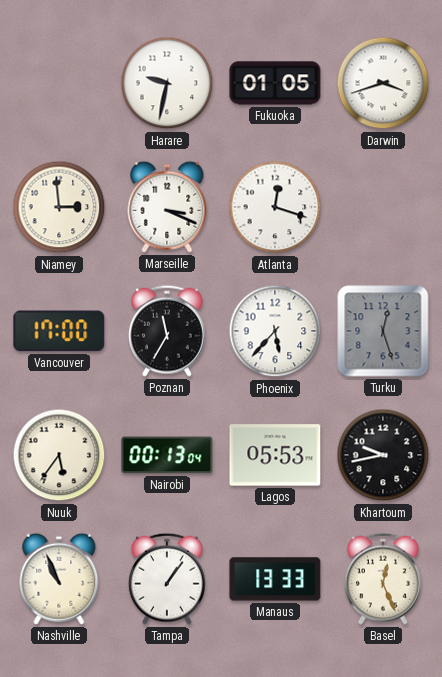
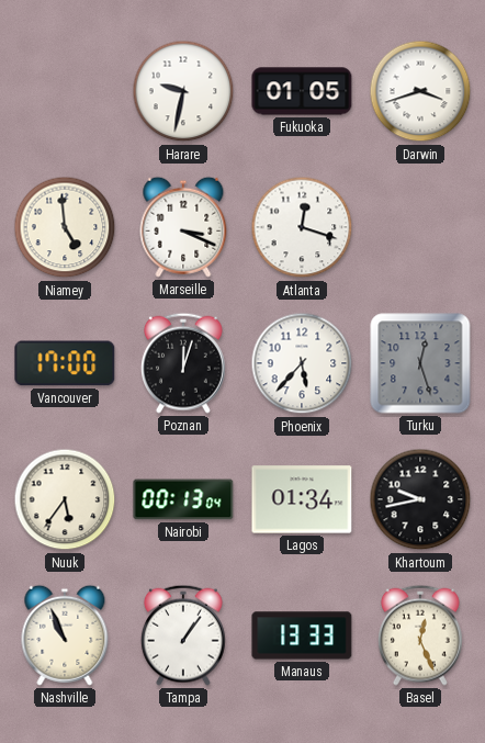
Niamey: 2:59 -> 4:59
Poznan: 11:35 -> 12:03
Lagos: 05:53 -> 01:34
